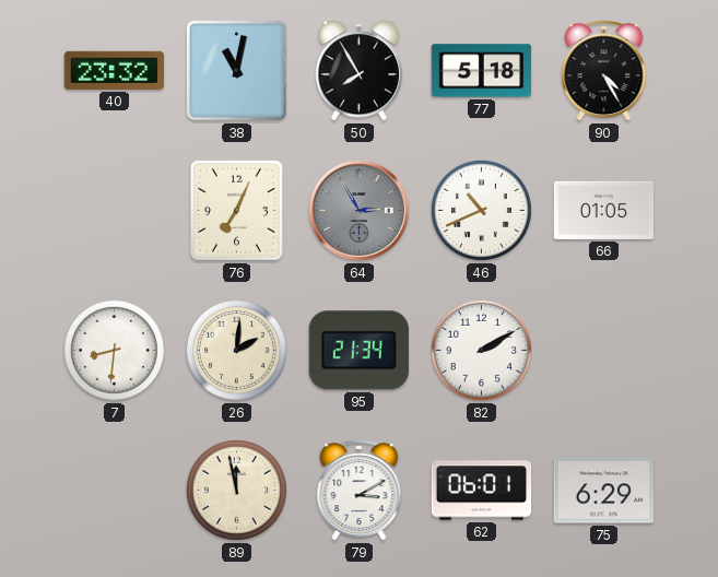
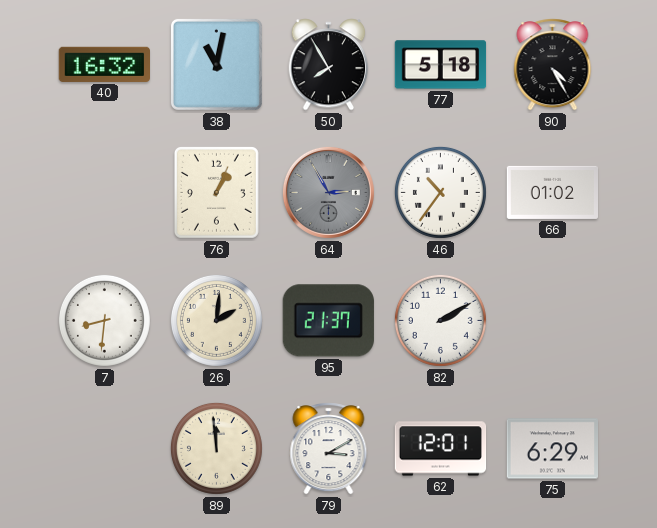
40: 23:32 -> 16:32
76: 7:04 -> 1:04
46: 10:41 -> 10:36
66: 01:05 -> 01:02
95: 21:34 -> 21:37
89: 11:58 -> 11:59
62: 06:01 -> 12:01
